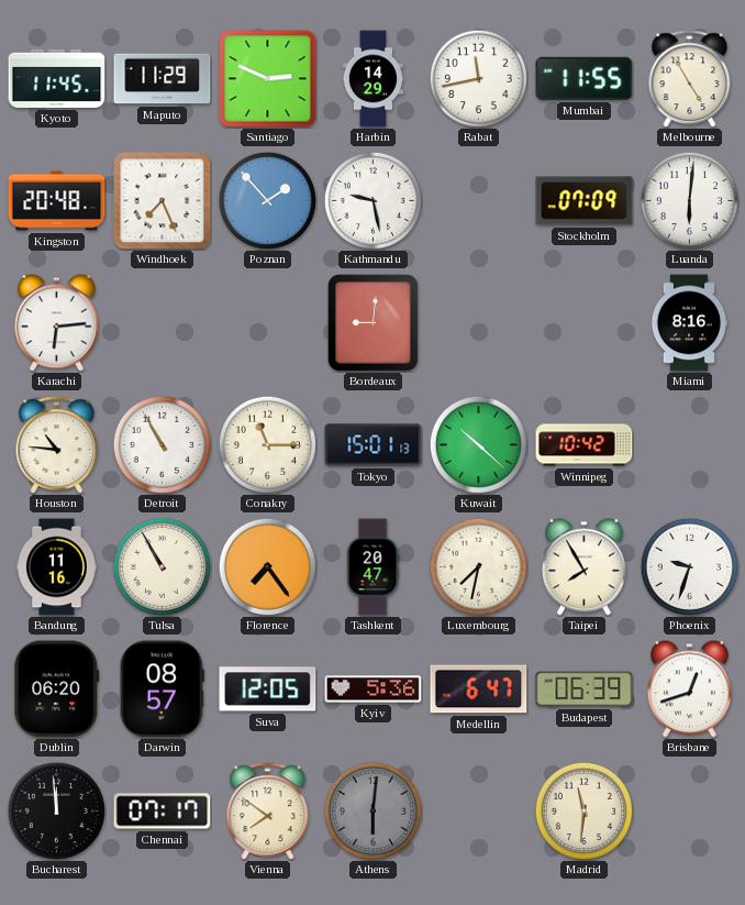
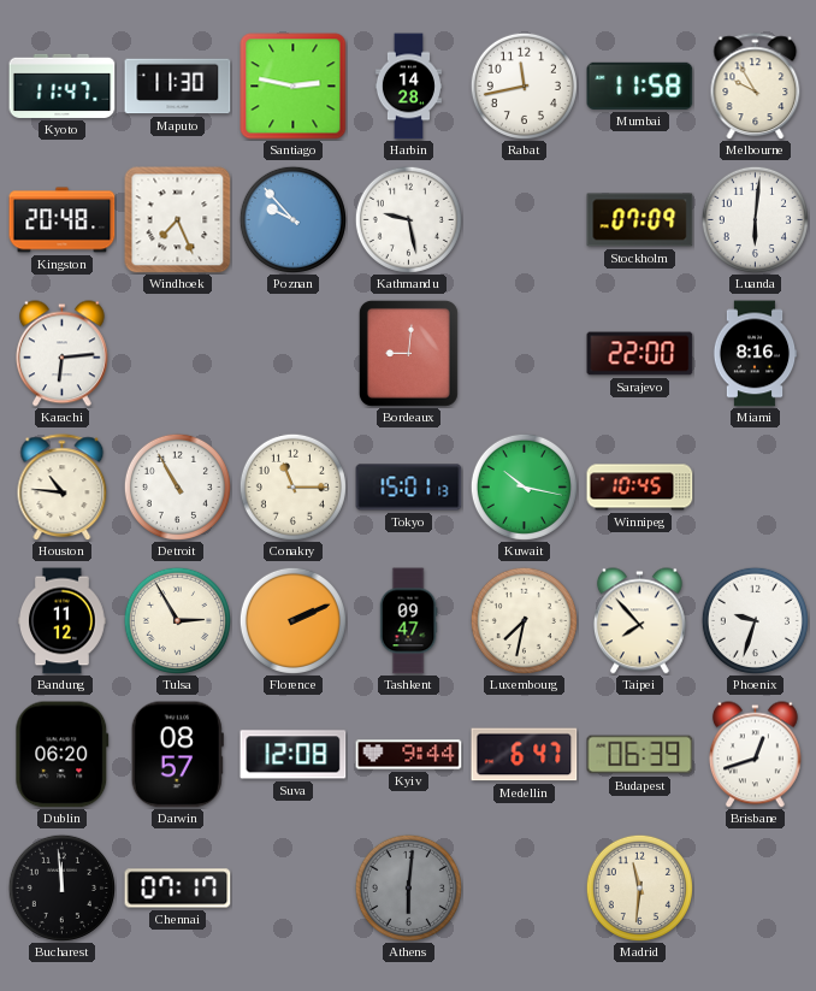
Kyoto: 11:45 -> 11:47
Maputo: 11:29 -> 11:30
Santiago: 2:49 -> 2:47
Harbin: 14:29 -> 14:28
Mumbai: 11:55 -> 11:58
Melbourne: 4:55 -> 9:55
Poznan: 1:53 -> 9:53
Sarajevo: none -> 22:00
Kuwait: 10:22 -> 10:17
Winnipeg: 10:42 -> 10:45
Bandung: 11:16 -> 11:12
Tulsa: 10:55 -> 2:55
Florence: 7:24 -> 2:11
Tashkent: 20:47 -> 09:47
Taipei: 7:55 -> 7:53
Suva: 12:05 -> 12:08
Kyiv: 5:36 -> 9:44
Vienna: 7:51 -> none
